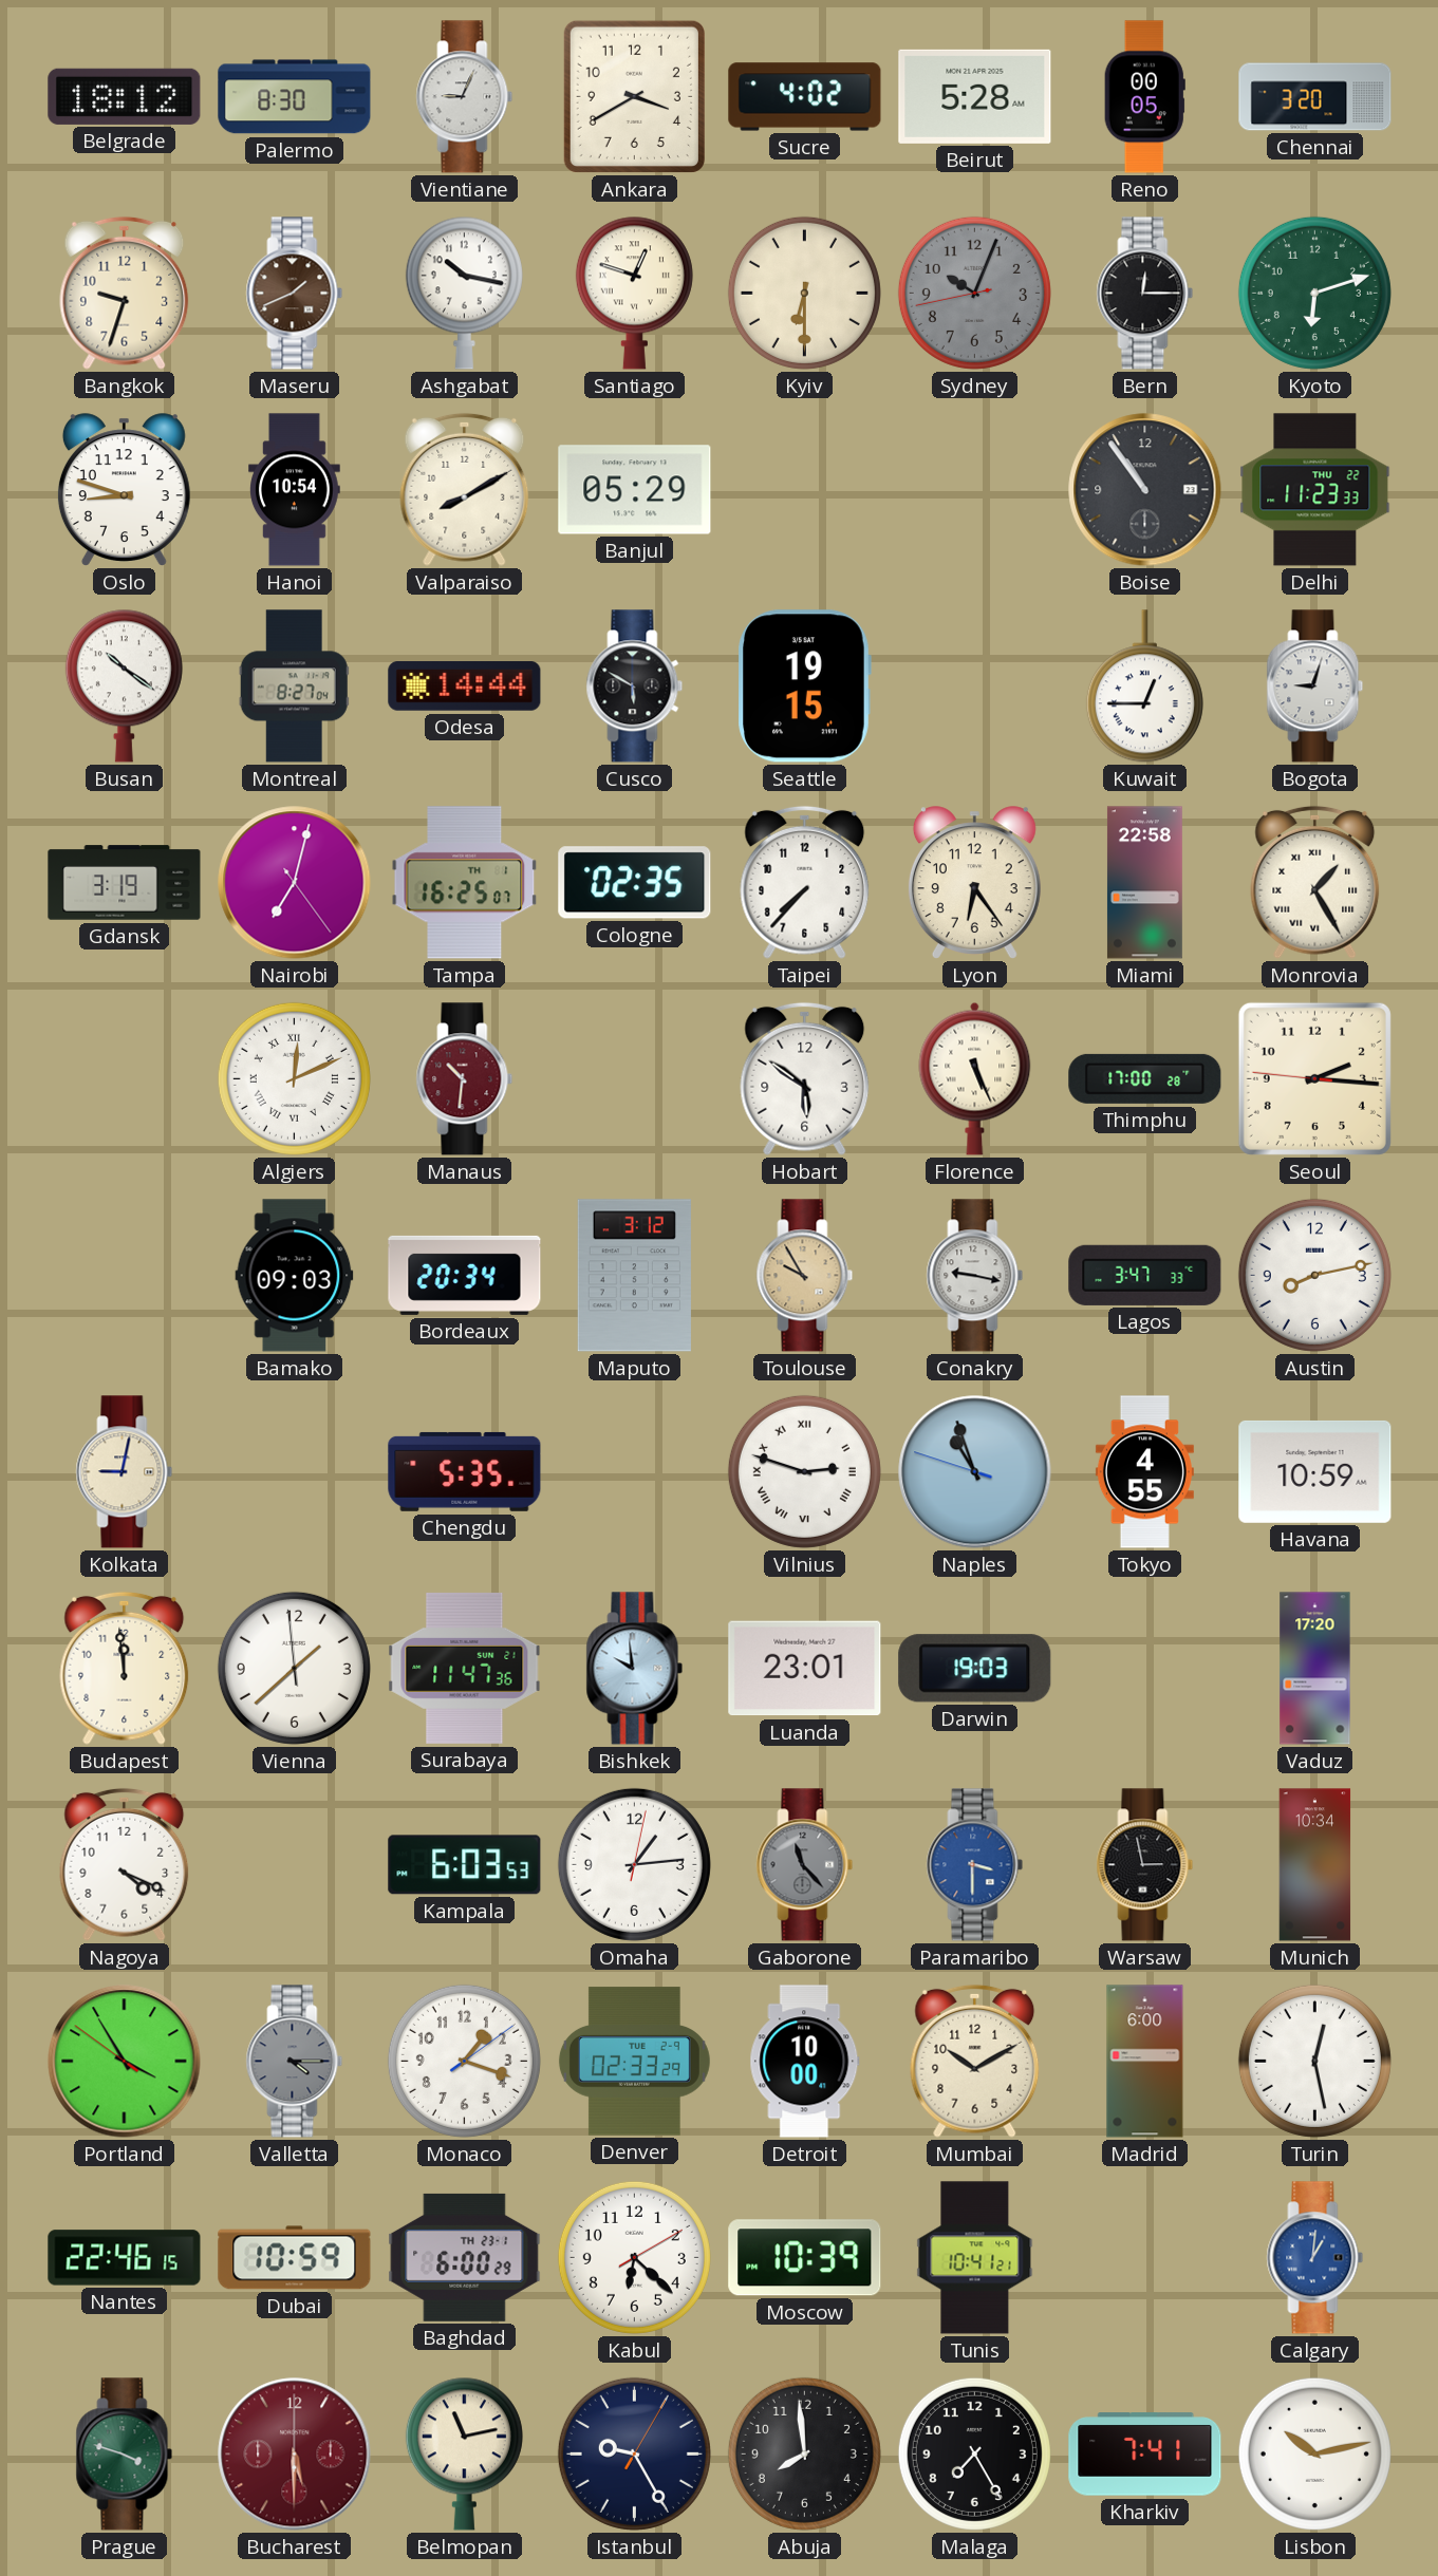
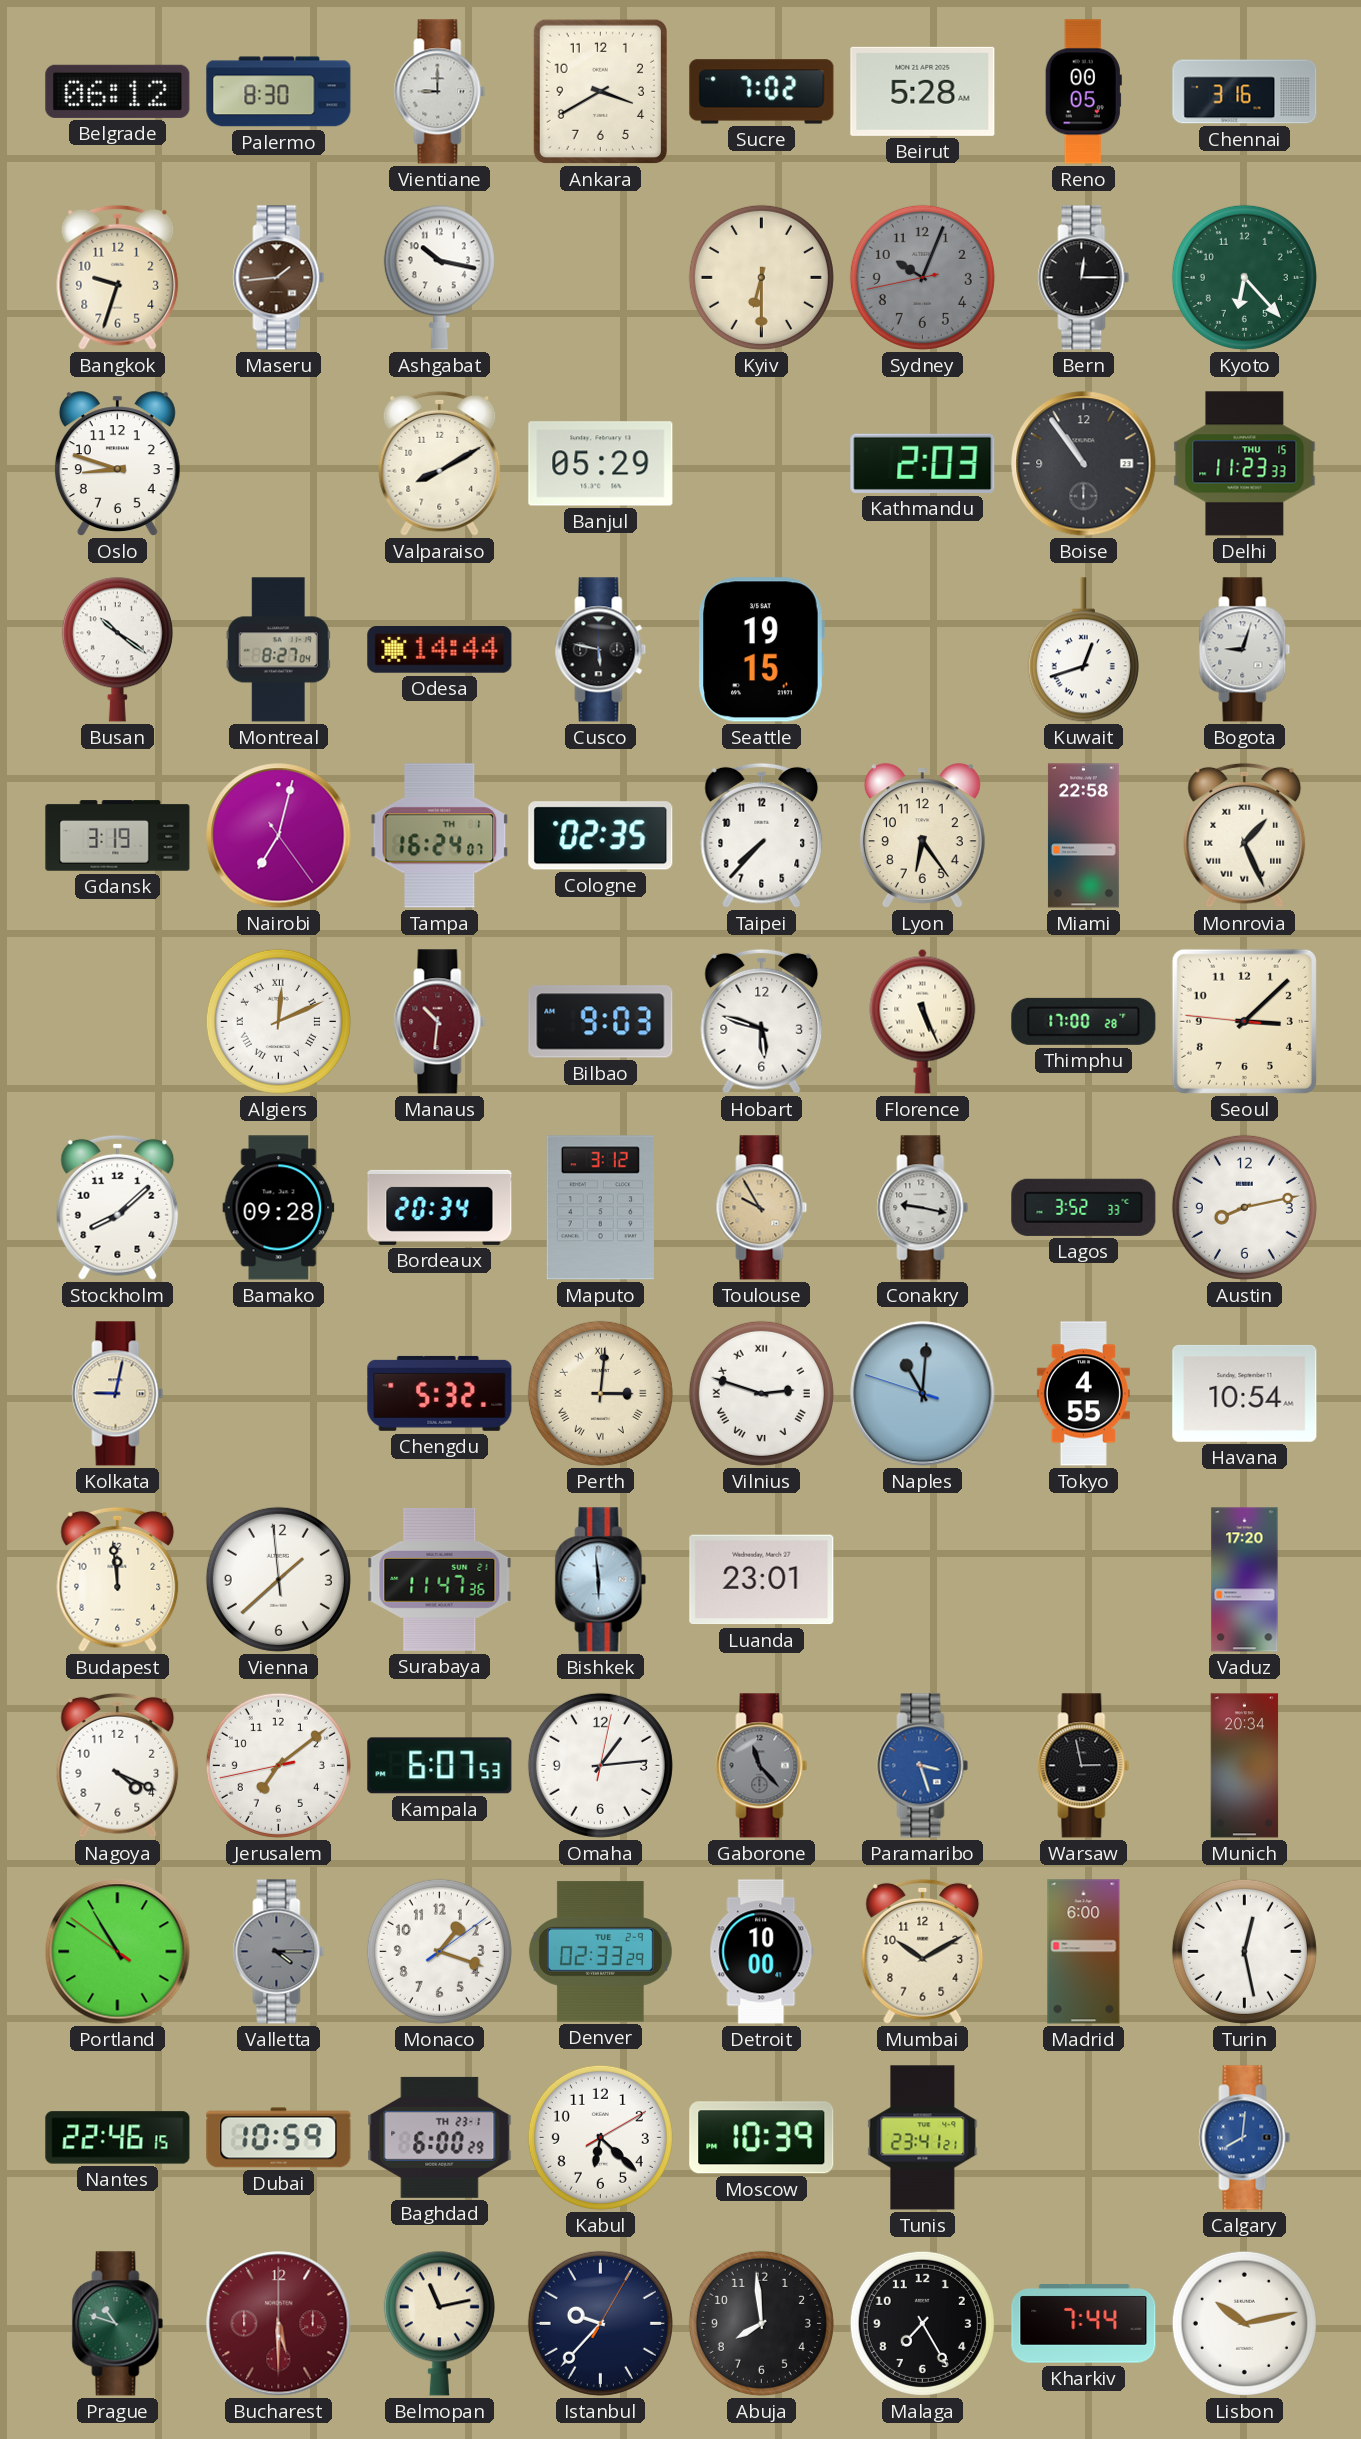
Belgrade: 18:12 -> 06:12
Vientiane: 9:04 -> 9:00
Sucre: 4:02 -> 7:02
Chennai: 3:20 -> 3:16
Maseru: 1:41 -> 1:44
Santiago: 12:48 -> none
Kyoto: 6:12 -> 6:23
Hanoi: 10:54 -> none
Kathmandu: none -> 2:03
Delhi date: THU 22 -> THU 15
Cusco: 5:50 -> 5:47
Kuwait: 12:45 -> 12:42
Tampa: 16:25 -> 16:24
Monrovia: 1:25 -> 1:26
Bilbao: none -> 9:03
Hobart: 5:51 -> 5:48
Seoul: 2:15 -> 3:07
Stockholm: none -> 8:08
Bamako: 09:03 -> 09:28
Lagos: 3:47 -> 3:52
Chengdu: 5:35 -> 5:32
Perth: none -> 3:01
Naples: 10:56 -> 11:00
Havana: 10:59 -> 10:54
Bishkek: 9:59 -> 5:59
Darwin: 19:03 -> none
Jerusalem: none -> 7:08
Kampala: 6:03 -> 6:07
Paramaribo: 3:30 -> 3:27
Munich: 10:34 -> 20:34
Portland: 3:54 -> 10:54
Tunis: 10:41 -> 23:41
Calgary: 1:01 -> 8:01
Prague: 3:48 -> 10:48
Istanbul: 9:25 -> 9:37
Kharkiv: 7:41 -> 7:44
